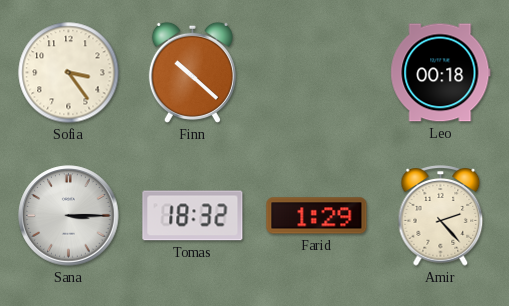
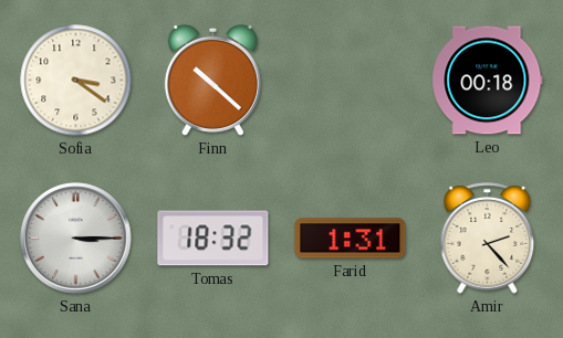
Sofia: 3:24 -> 3:21
Farid: 1:29 -> 1:31
